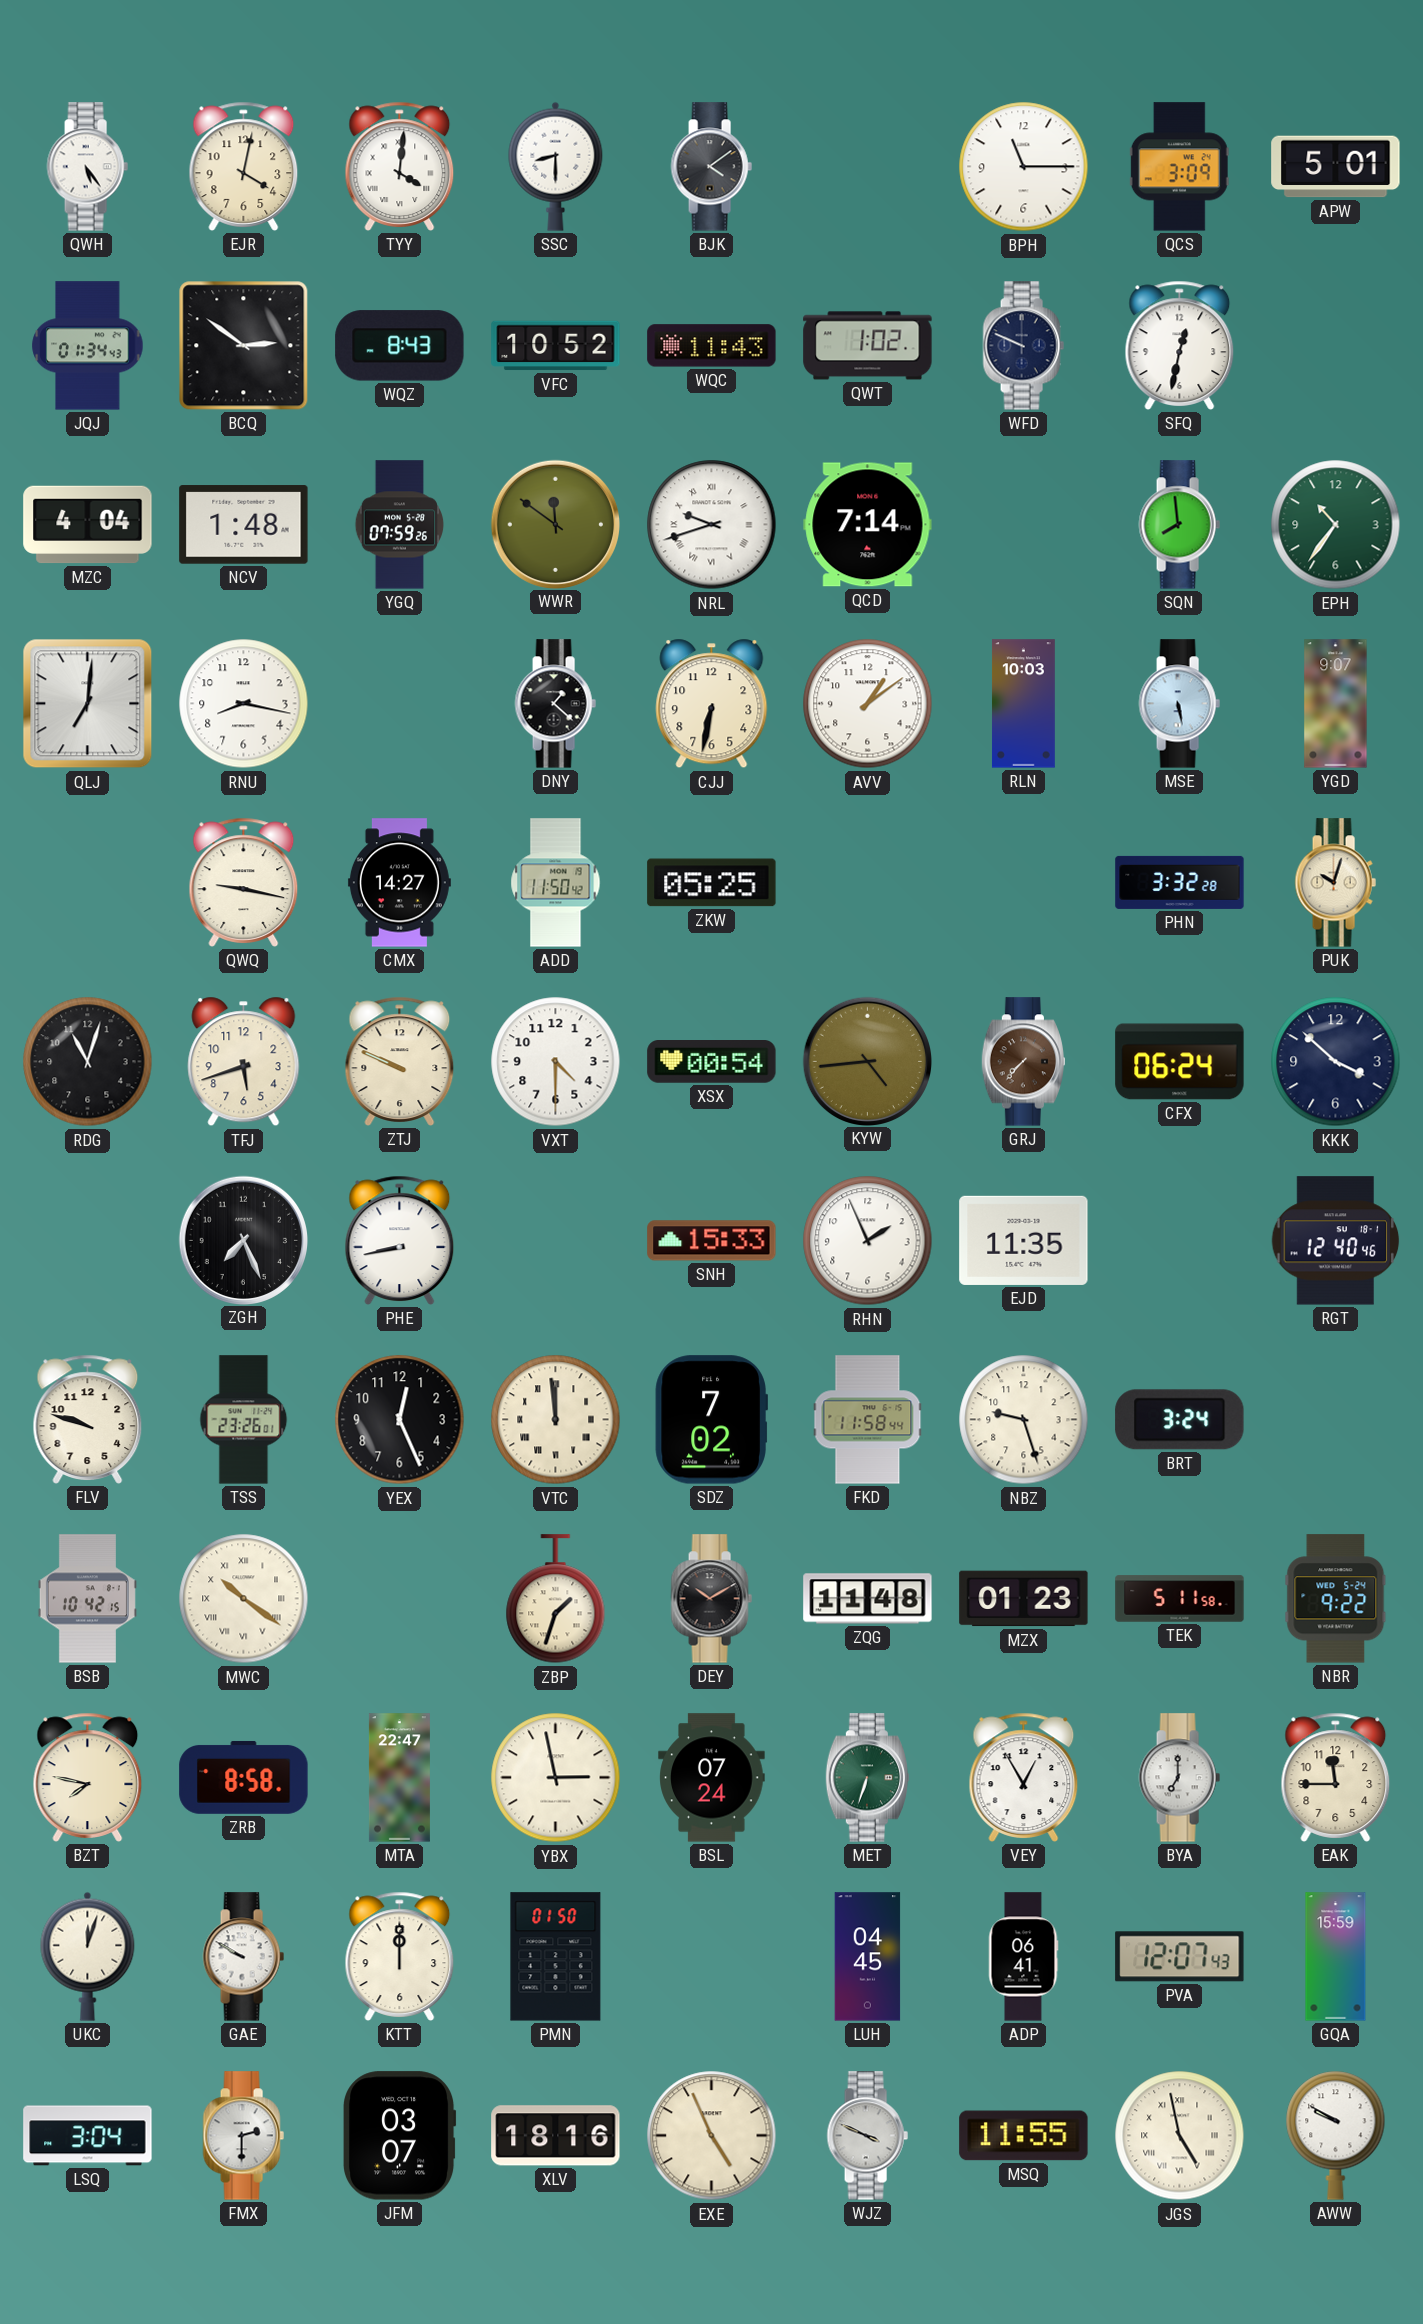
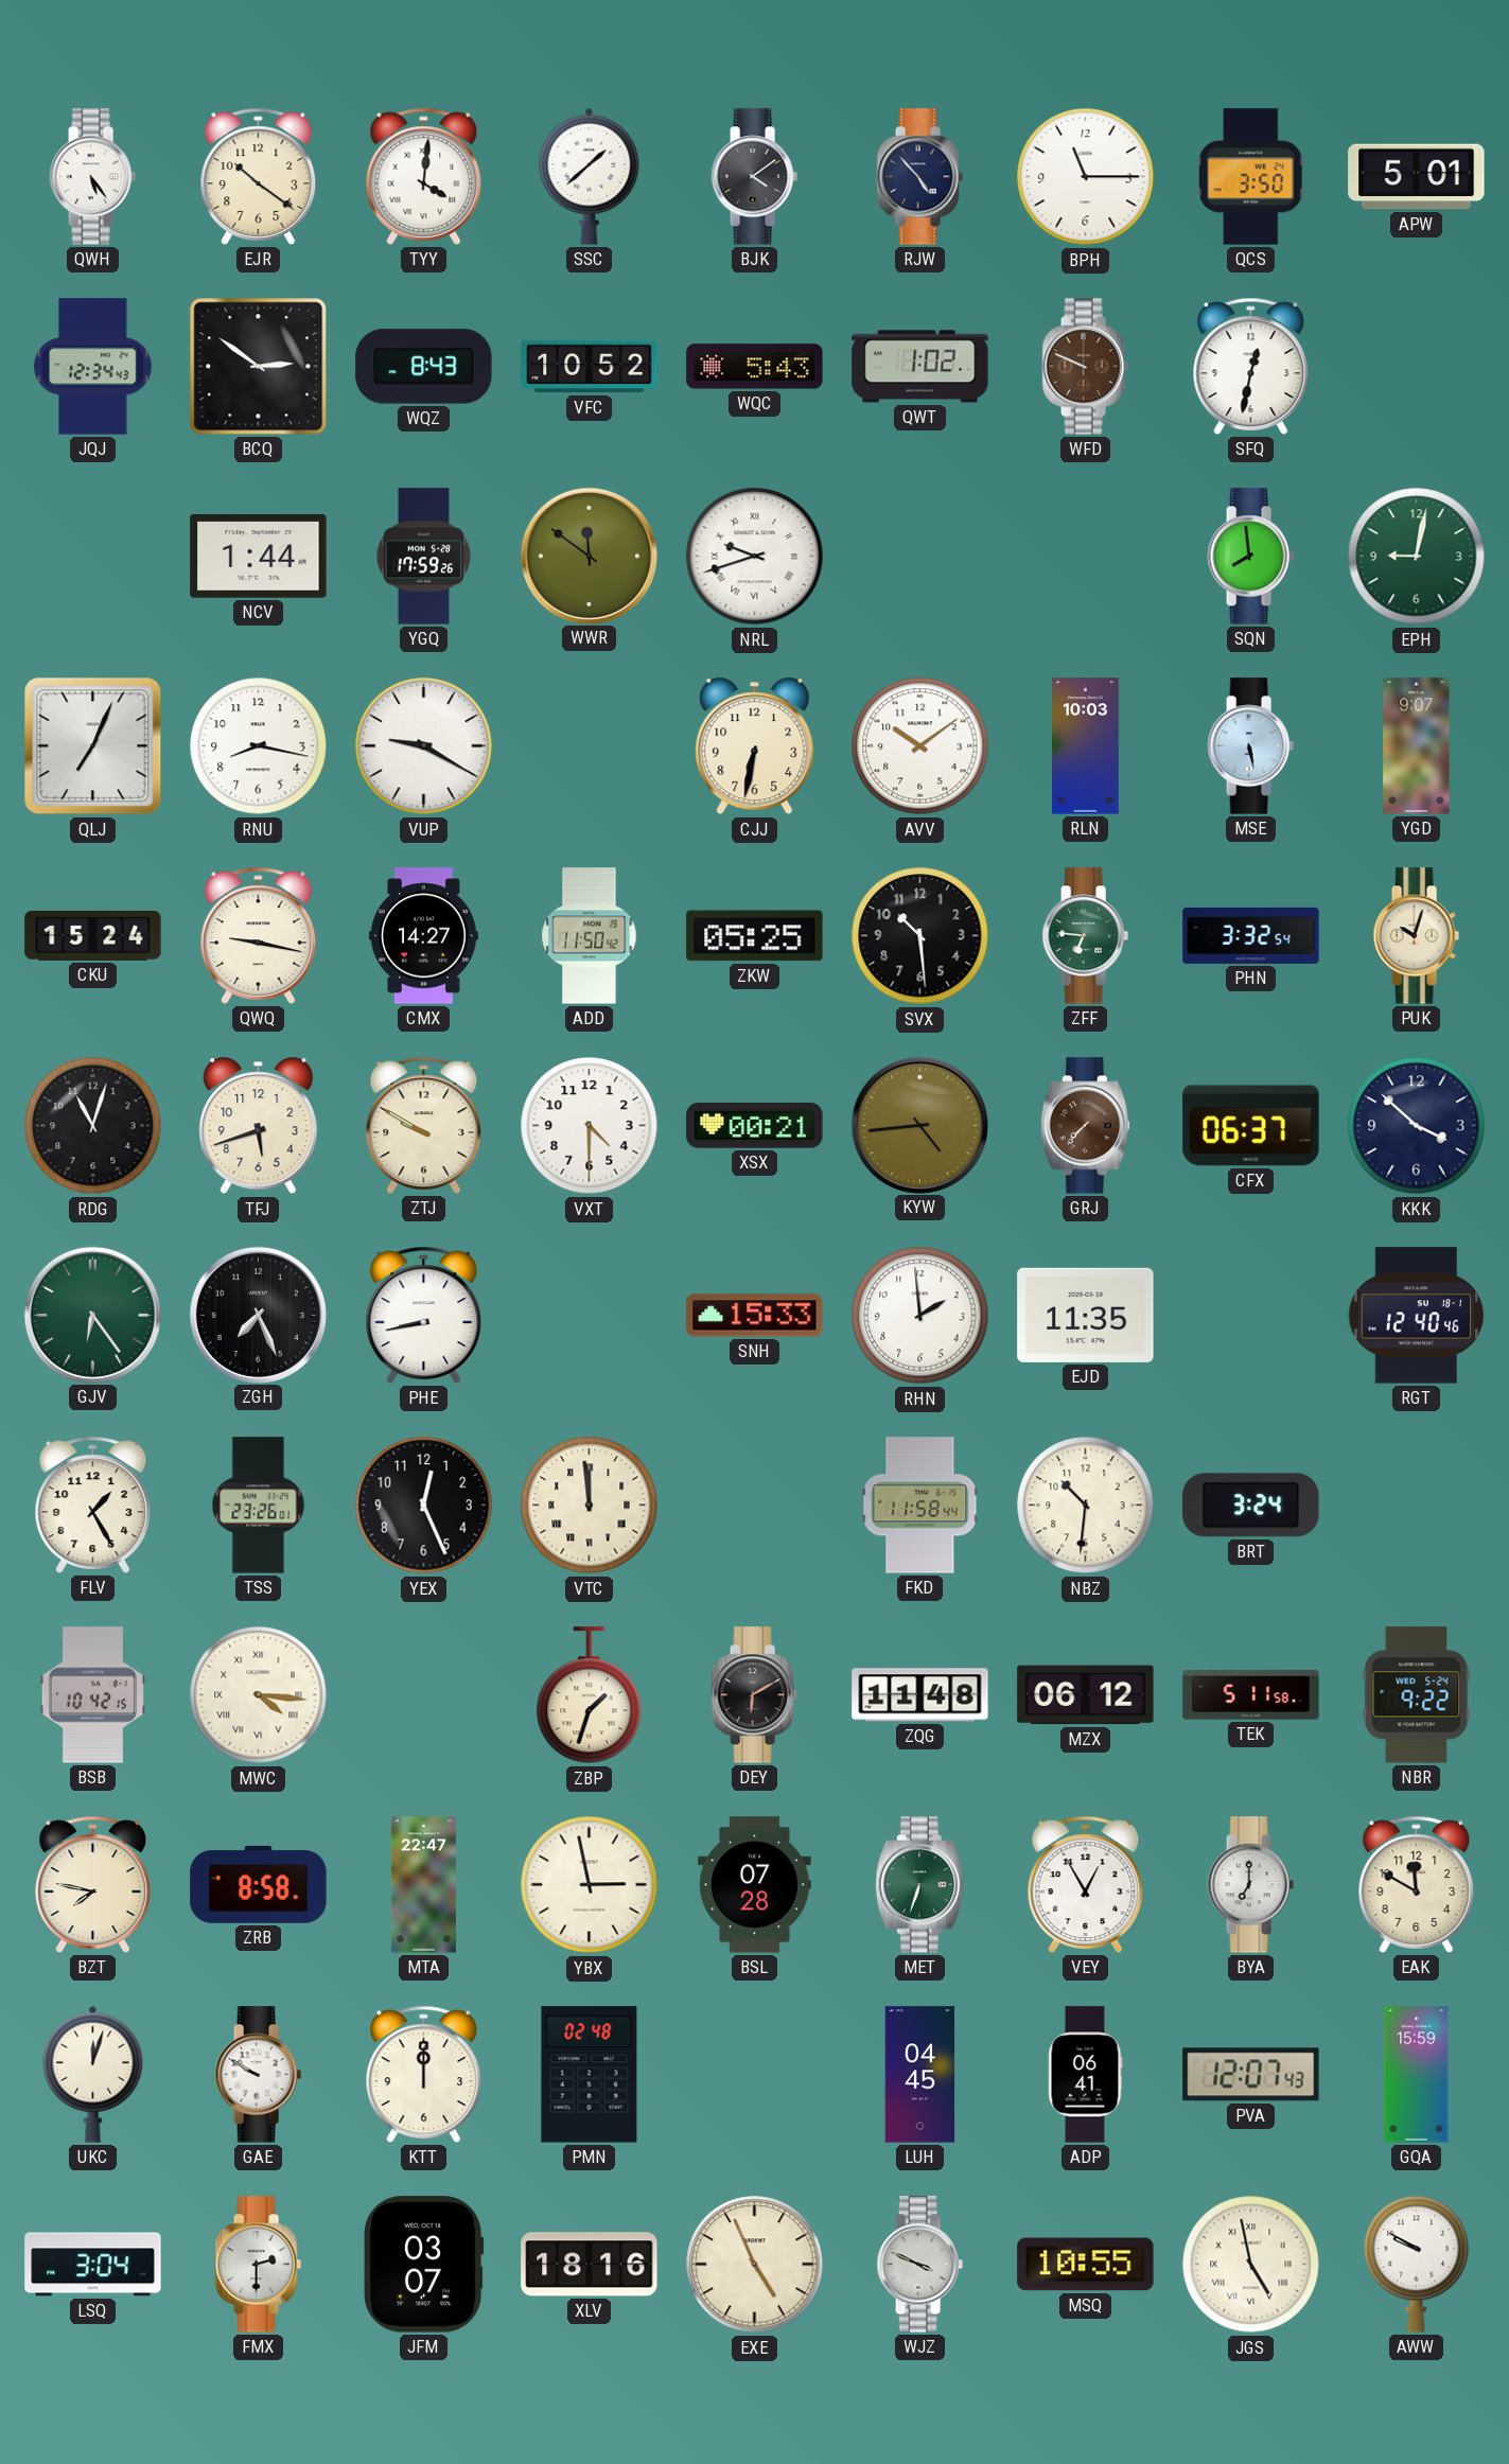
EJR: 4:02 -> 10:21
SSC: 8:30 -> 1:38
RJW: none -> 4:53
QCS: 3:09 -> 3:50
JQJ: 01:34 -> 12:34
WQC: 11:43 -> 5:43
WFD dial: navy -> brown
MZC: 4:04 -> none
NCV: 1:48 -> 1:44
YGQ: 07:59 -> 17:59
QCD: 7:14 -> none
EPH: 10:36 -> 9:02
QLJ: 7:01 -> 7:04
VUP: none -> 9:20
DNY: 1:22 -> none
AVV: 1:09 -> 10:09
CKU: none -> 15:24
SVX: none -> 10:29
ZFF: none -> 6:46
PHN: 3:32:28 -> 3:32:54
ZTJ: 9:49 -> 9:50
XSX: 00:54 -> 00:21
CFX: 06:24 -> 06:37
GJV: none -> 6:24
RHN: 1:56 -> 1:59
FLV: 9:48 -> 1:25
SDZ: 7:02 -> none
NBZ: 9:27 -> 10:31
MWC: 10:21 -> 4:16
DEY: 10:10 -> 6:10
MZX: 01:23 -> 06:12
BSL: 07:24 -> 07:28
EAK: 11:45 -> 11:50
PMN: 01:50 -> 02:48
MSQ: 11:55 -> 10:55
